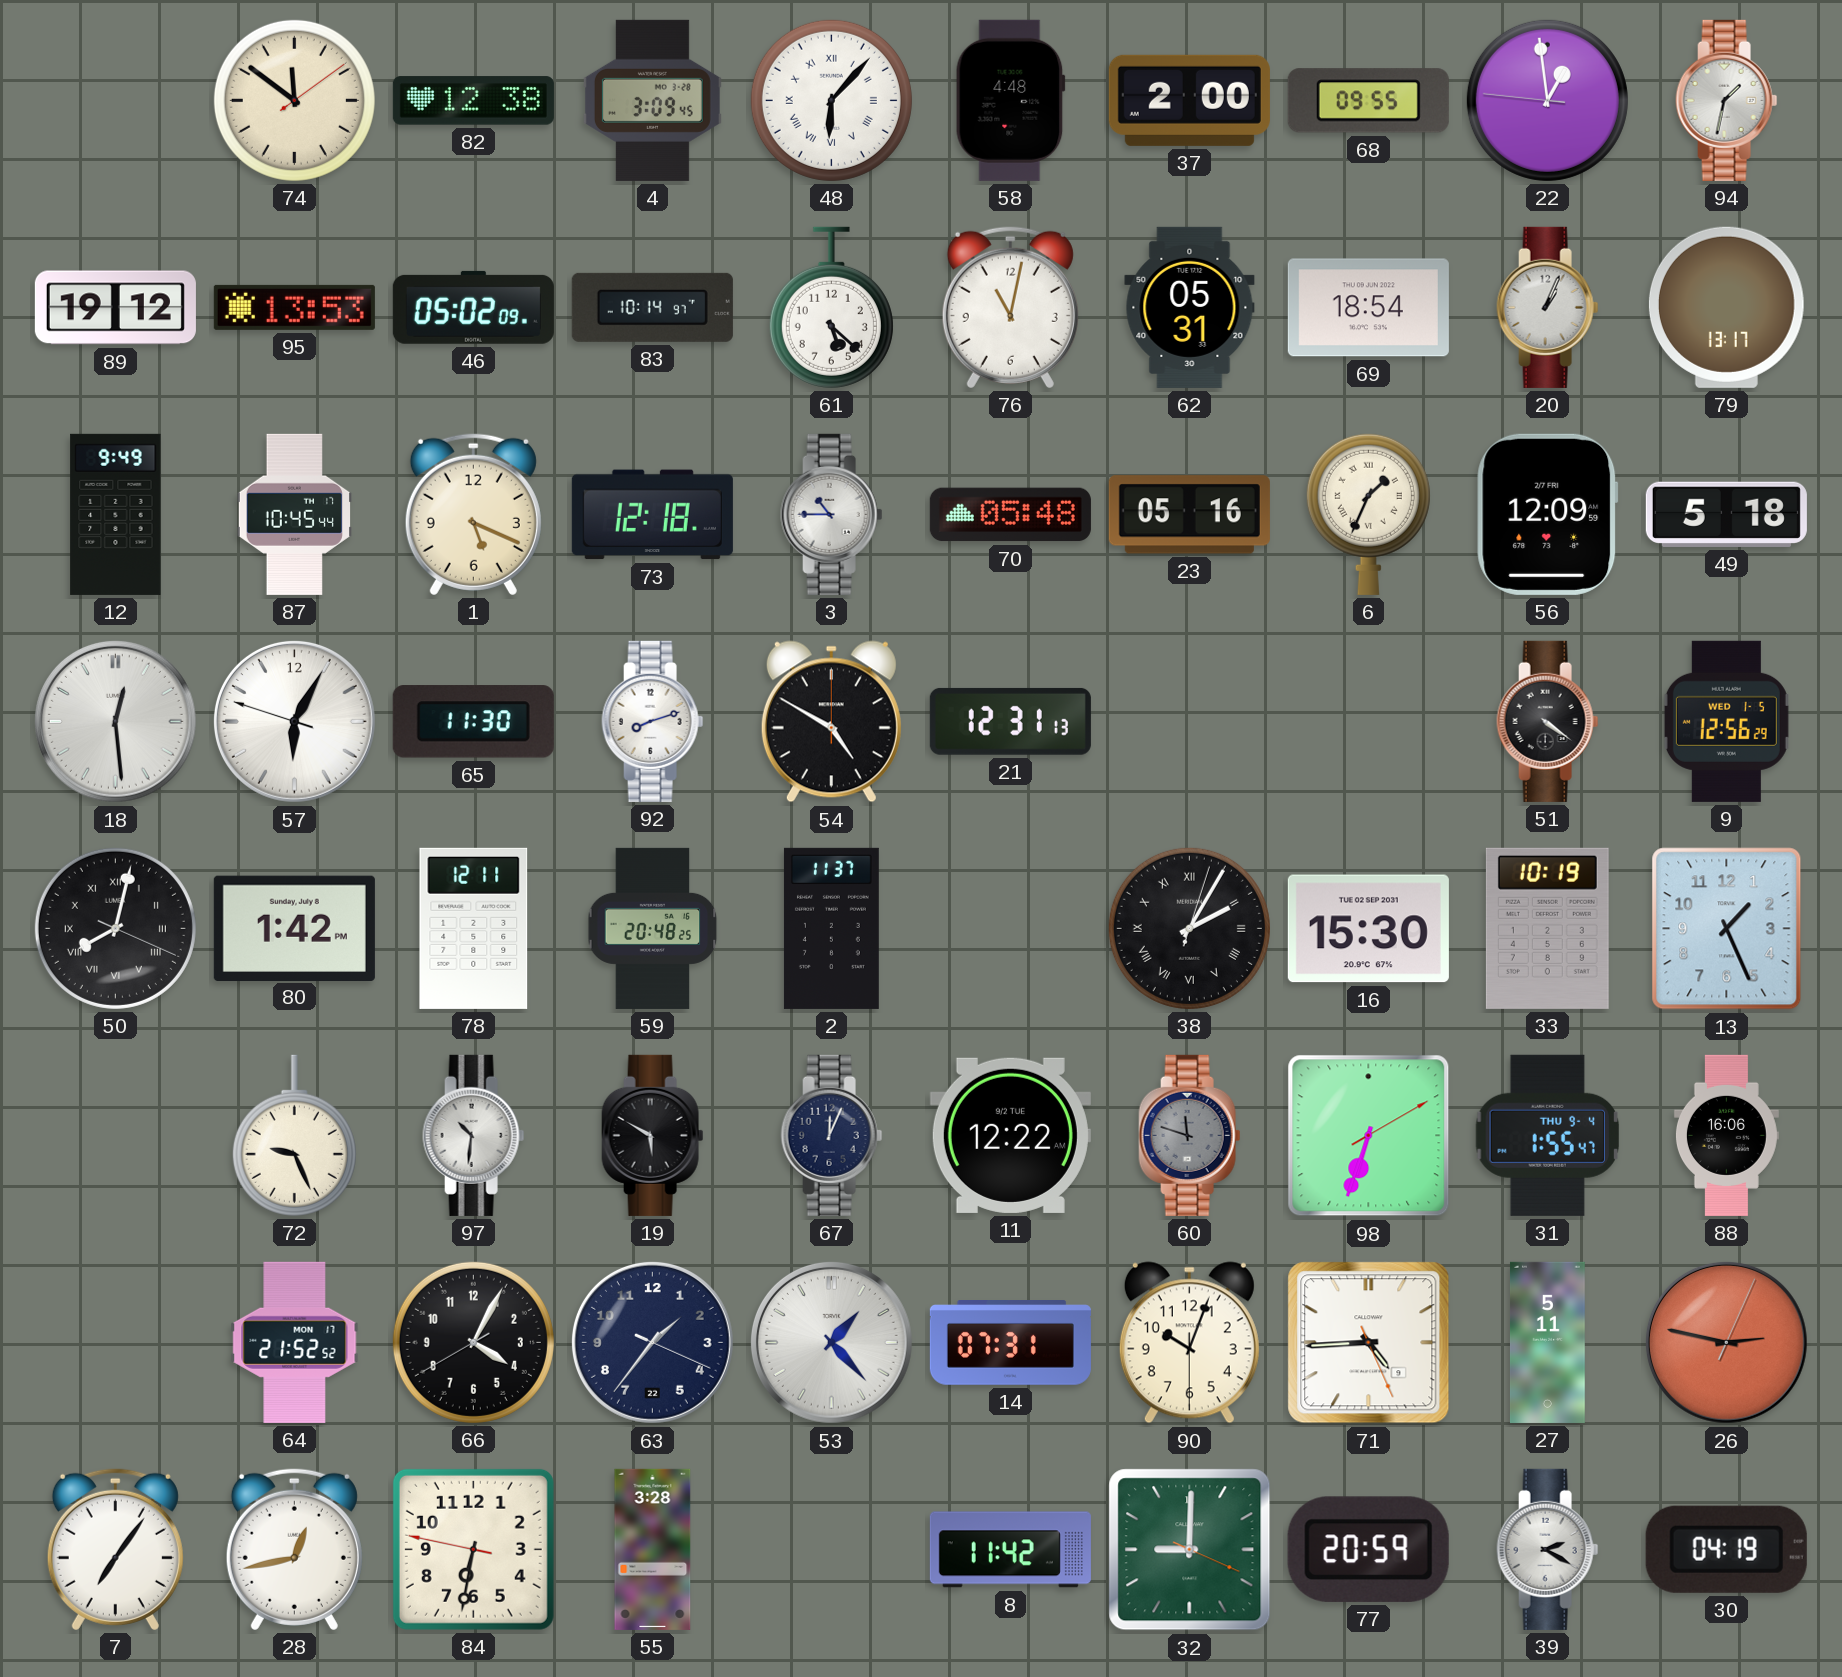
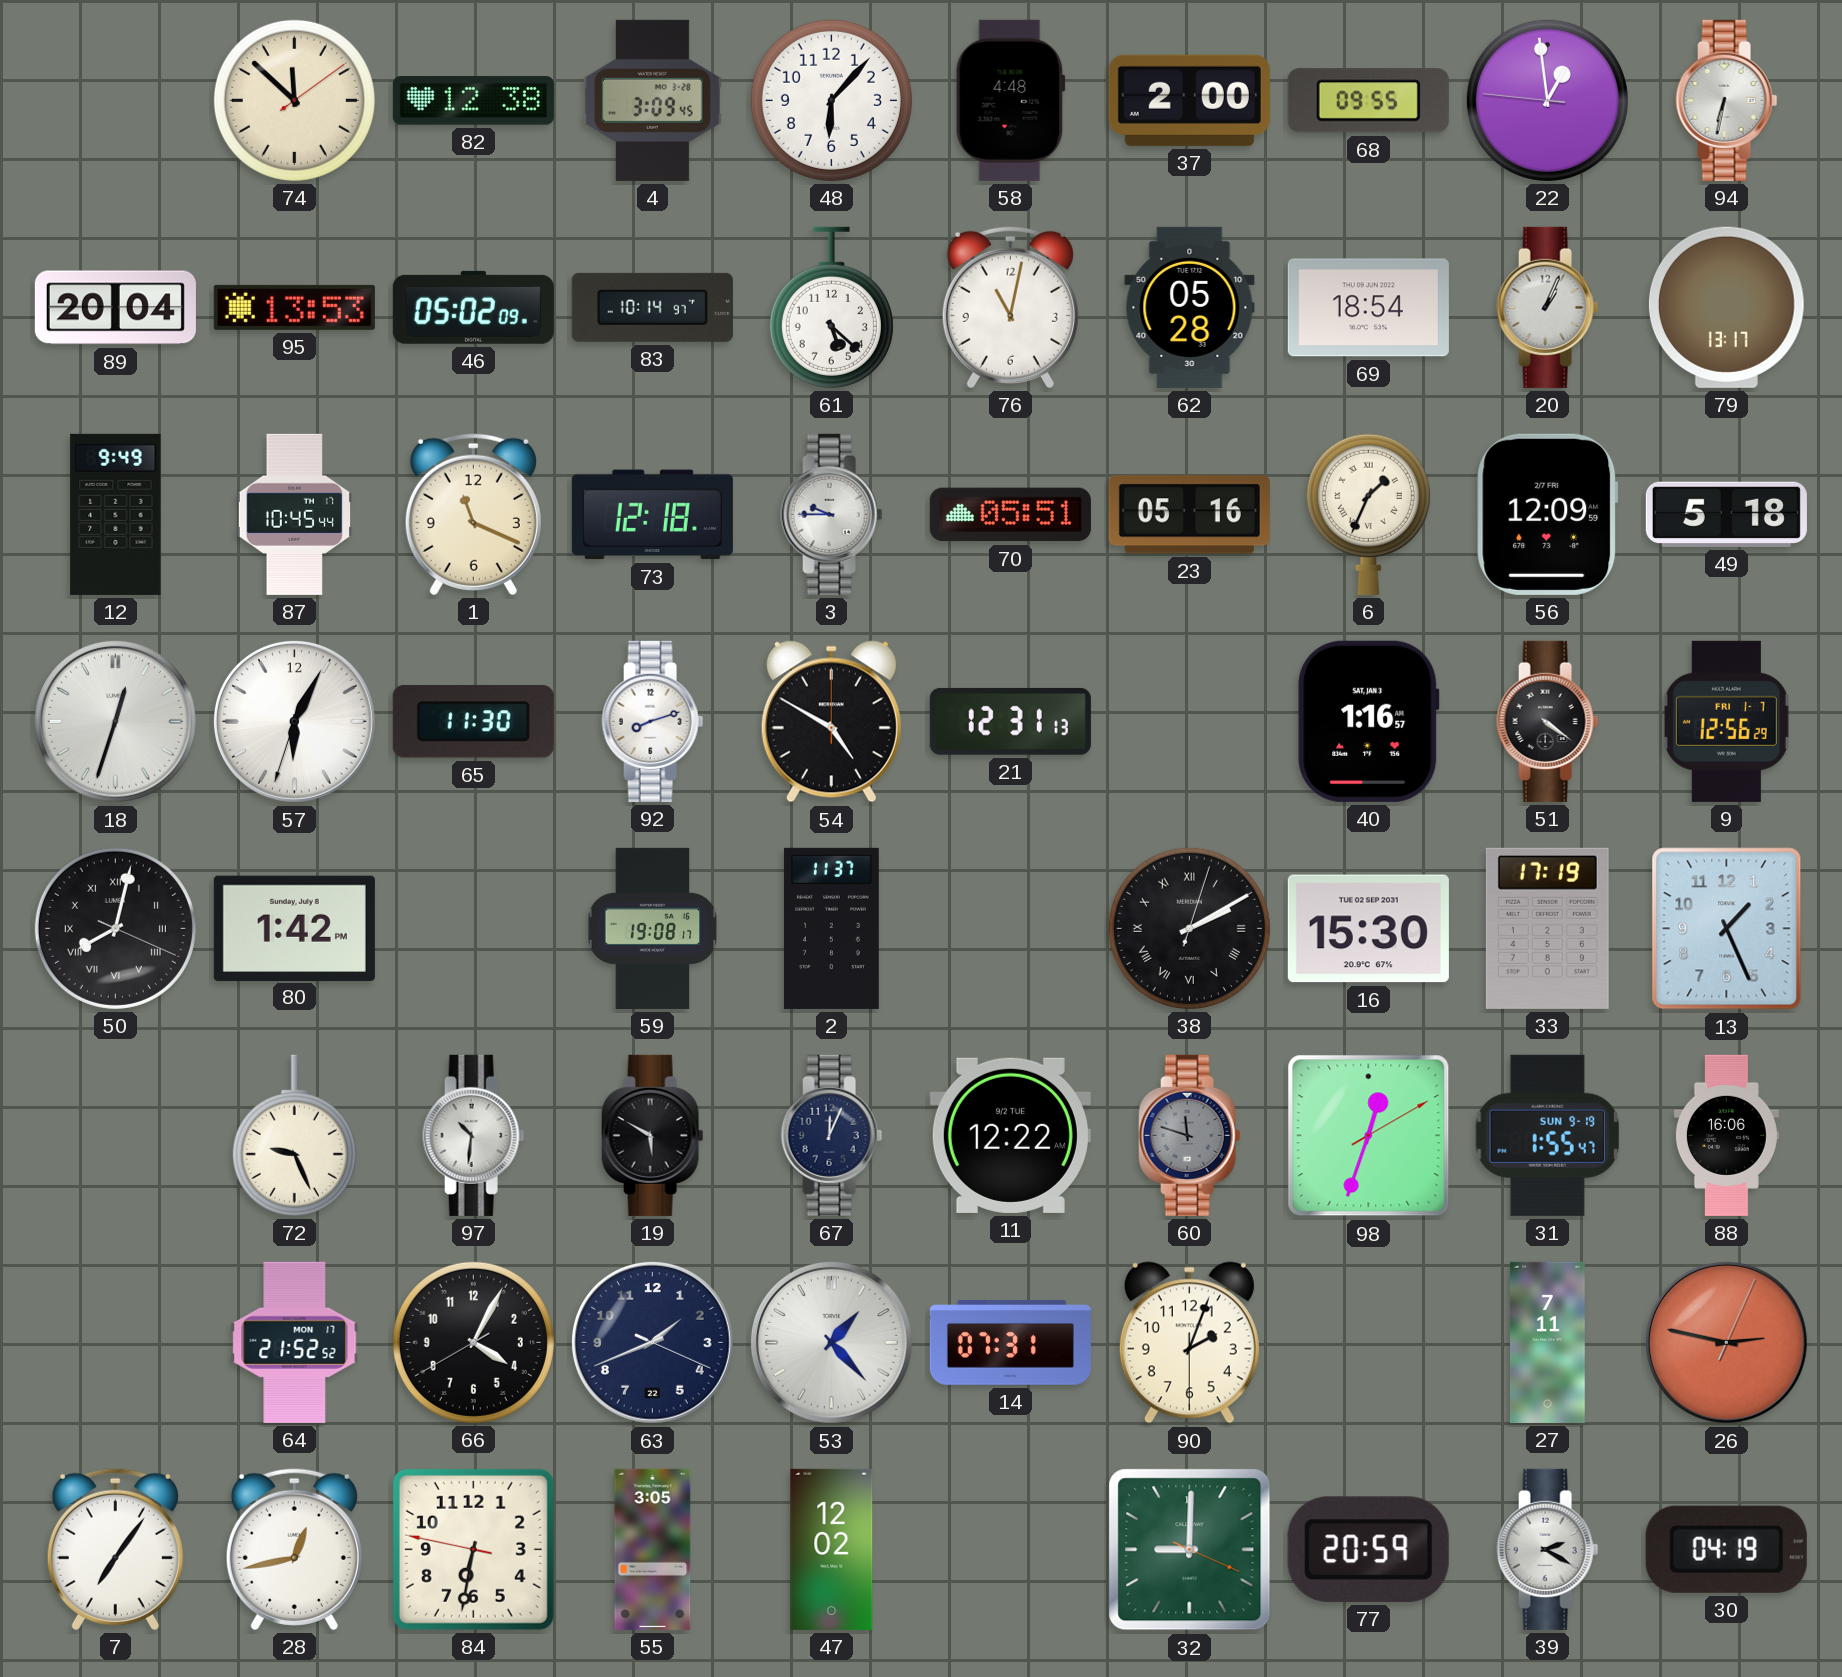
74: 11:51 -> 11:52
48 numerals: Roman -> Arabic
94: 1:32 -> 6:32
89: 19:12 -> 20:04
62: 05:31 -> 05:28
1: 5:19 -> 11:19
3: 10:45 -> 9:45
70: 05:48 -> 05:51
18: 12:29 -> 12:33
57: 6:04:48 -> 6:04:33
40: none -> 1:16
9 date: WED 1-5 -> FRI 1-7
78: 12:11 -> none
59: 20:48 -> 19:08
38: 2:05 -> 2:10
33: 10:19 -> 17:19
98: 6:33 -> 12:33
31 date: THU 9-4 -> SUN 9-19
63: 1:36 -> 1:41
90: 10:03 -> 2:03
71: 4:44 -> none
27: 5:11 -> 7:11
55: 3:28 -> 3:05
47: none -> 12:02
8: 11:42 -> none
